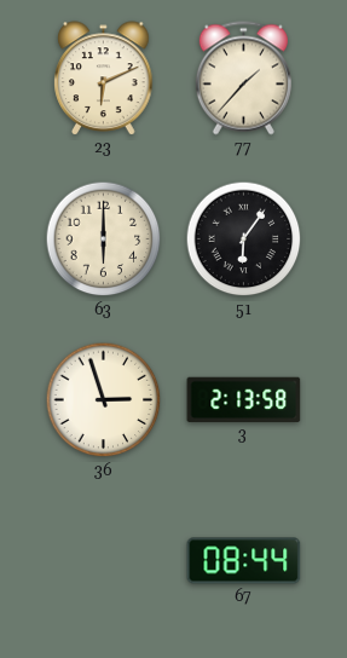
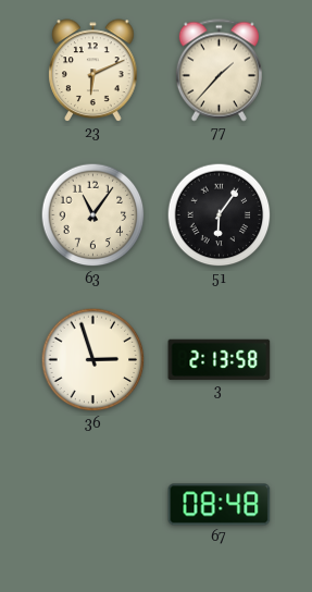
63: 6:00 -> 11:06
67: 08:44 -> 08:48
